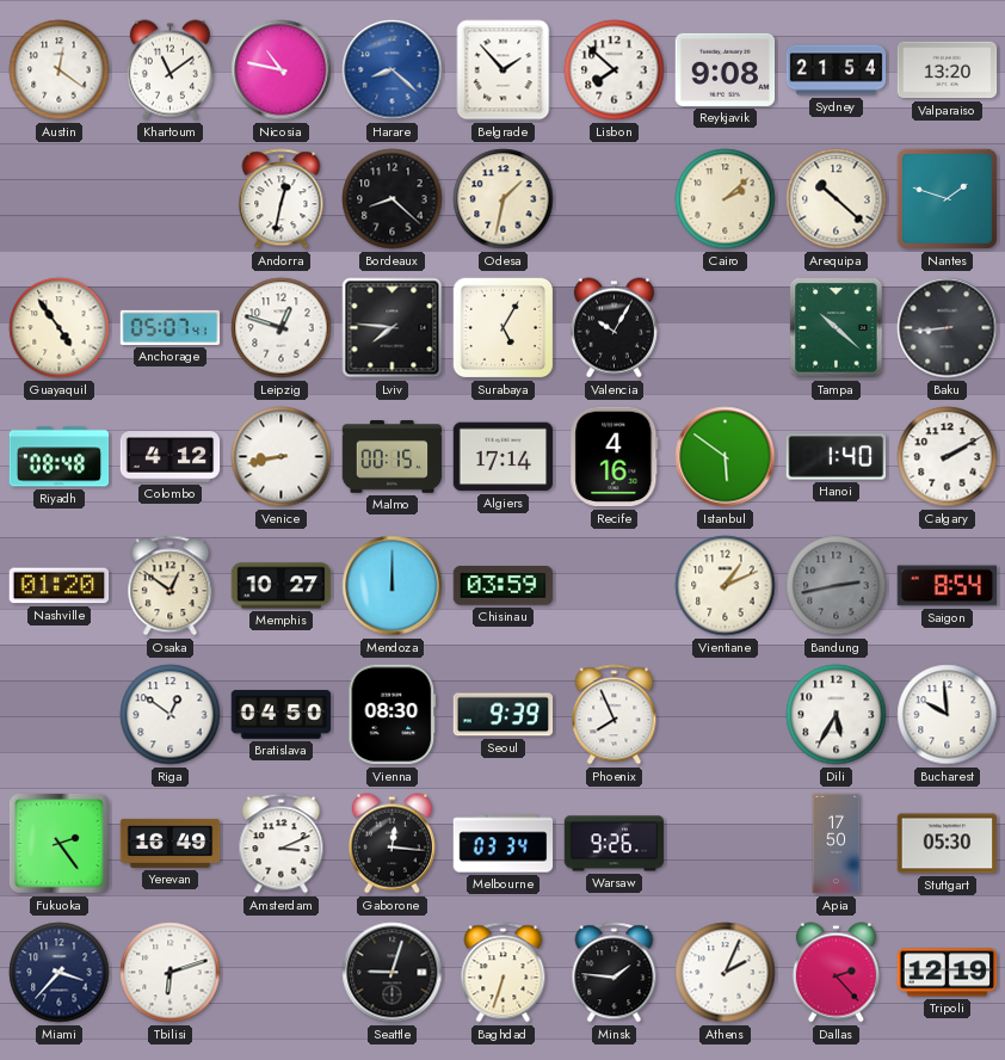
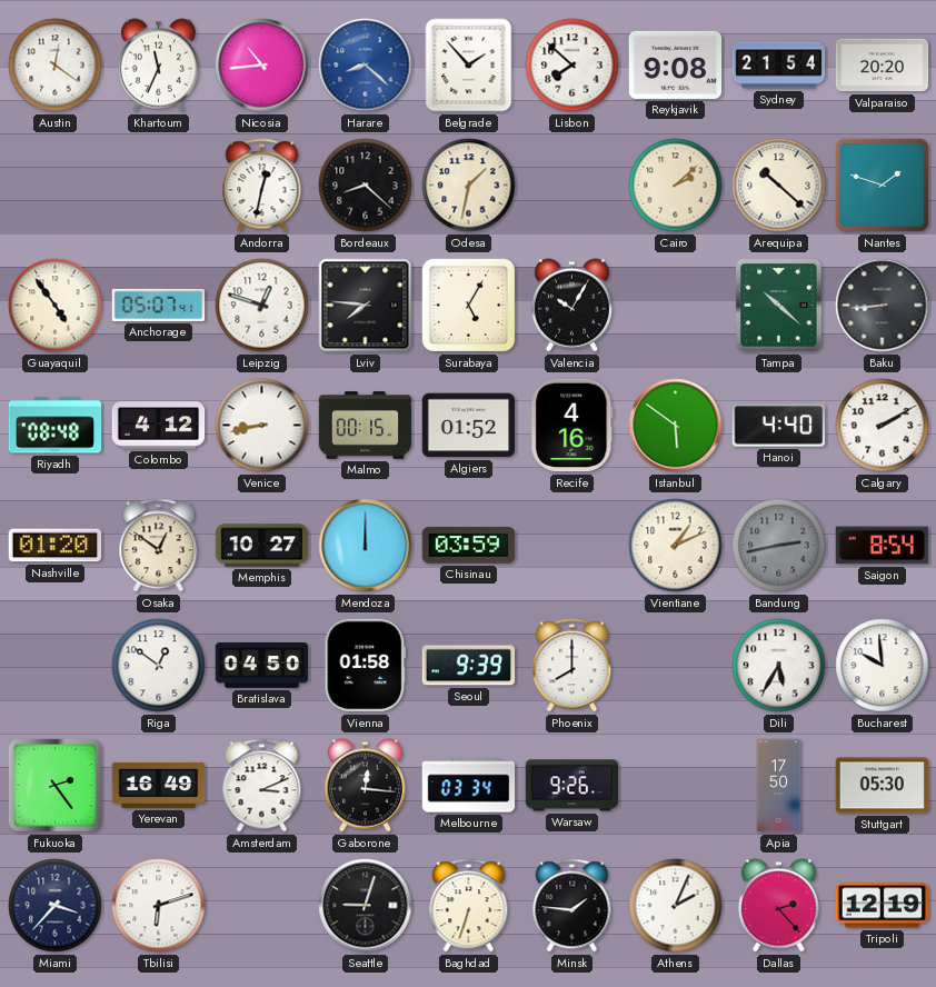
Khartoum: 11:09 -> 11:34
Nicosia: 10:47 -> 10:44
Valparaiso: 13:20 -> 20:20
Algiers: 17:14 -> 01:52
Hanoi: 1:40 -> 4:40
Vienna: 08:30 -> 01:58
Phoenix: 7:56 -> 8:00
